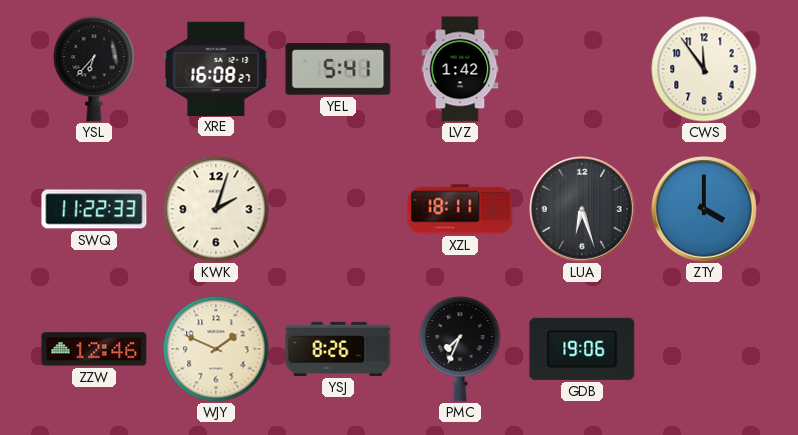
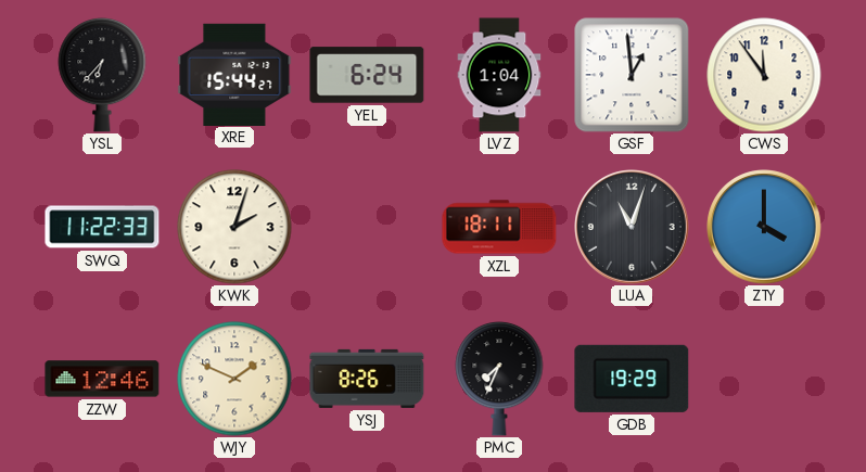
XRE: 16:08 -> 15:44
YEL: 5:41 -> 6:24
LVZ: 1:42 -> 1:04
GSF: none -> 12:59
LUA: 6:27 -> 11:03
GDB: 19:06 -> 19:29
